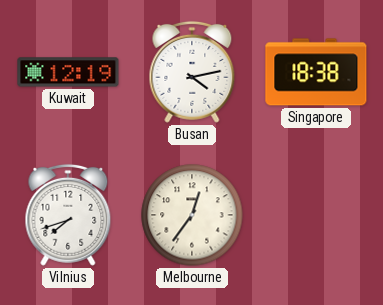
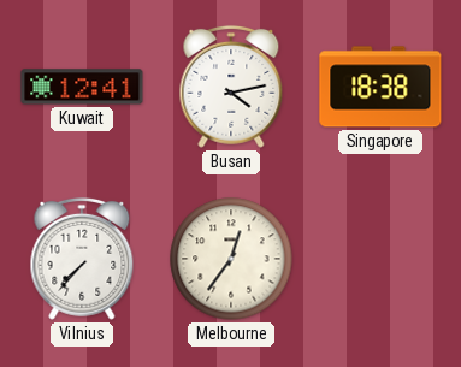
Kuwait: 12:19 -> 12:41
Vilnius: 7:42 -> 7:37
